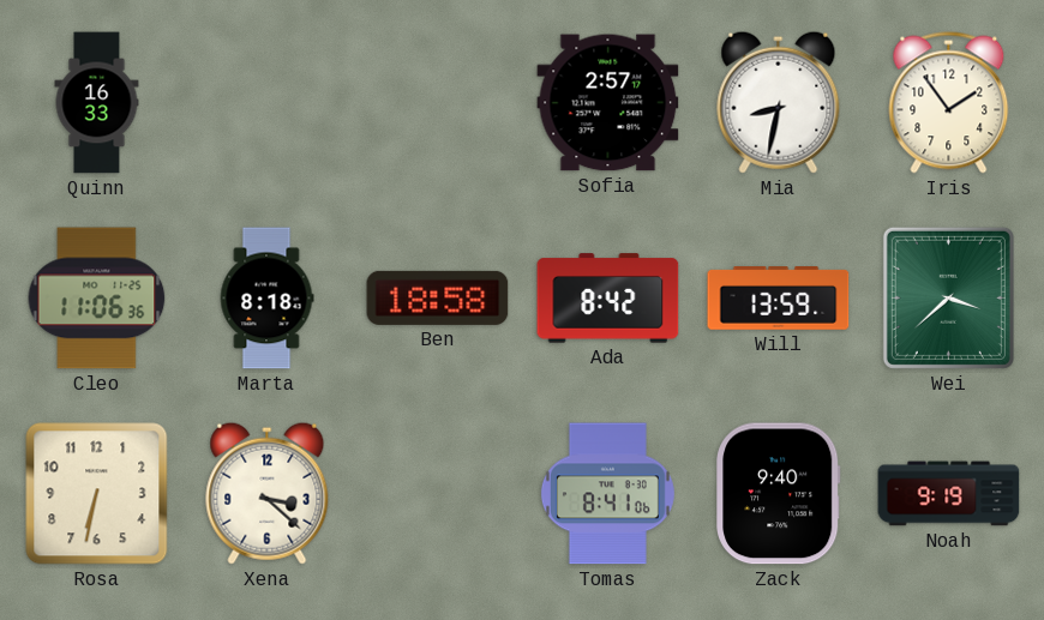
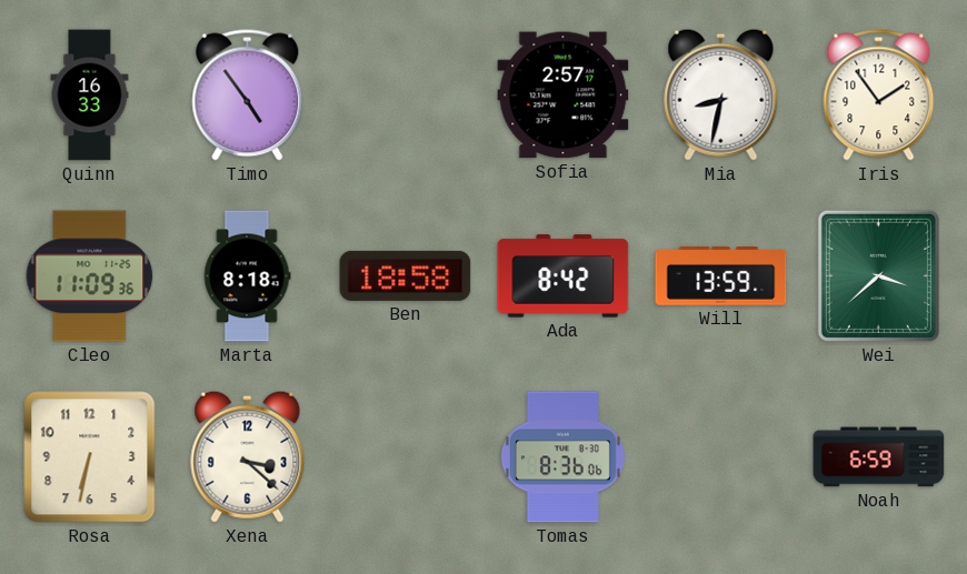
Timo: none -> 4:54
Cleo: 11:06 -> 11:09
Tomas: 8:41 -> 8:36
Zack: 9:40 -> none
Noah: 9:19 -> 6:59
